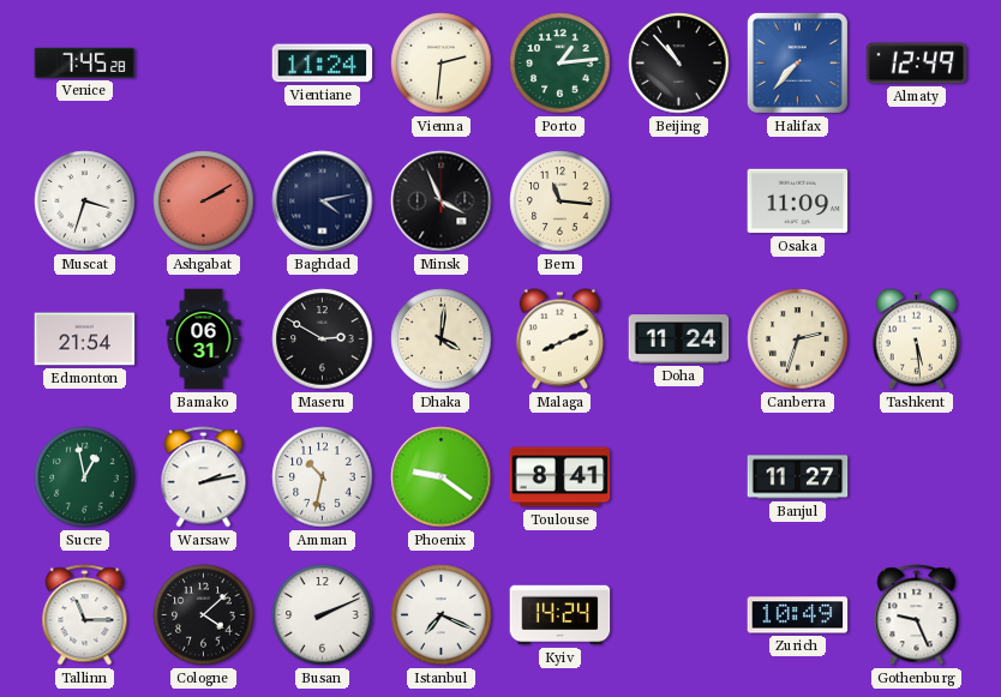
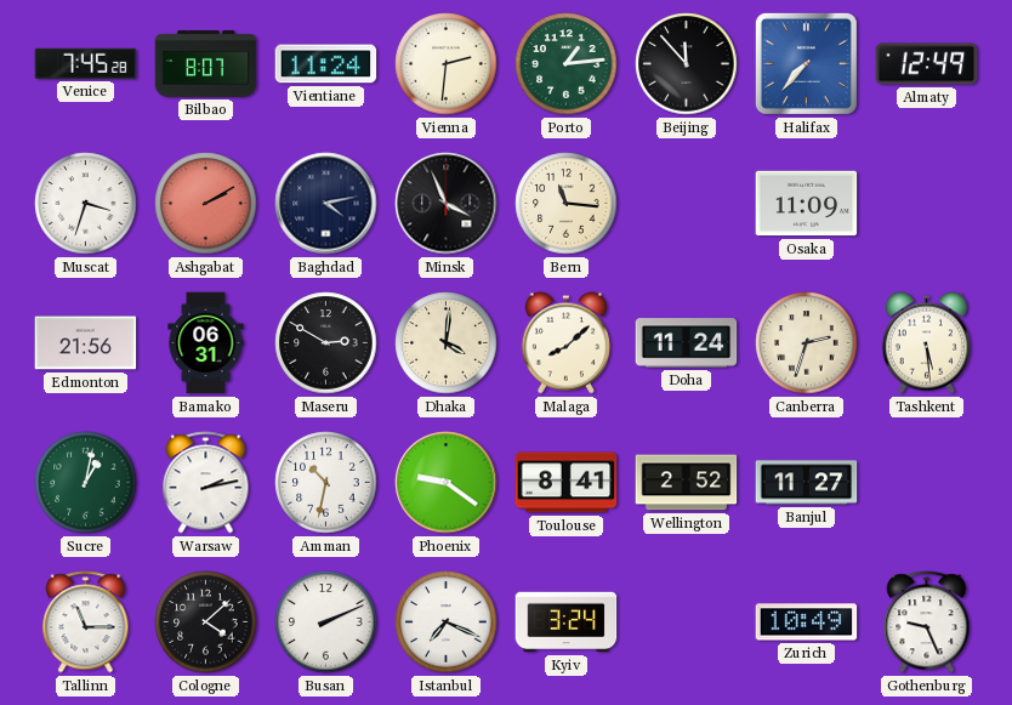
Bilbao: none -> 8:07
Beijing: 10:53 -> 11:53
Edmonton: 21:54 -> 21:56
Malaga: 8:11 -> 8:08
Sucre: 12:58 -> 1:02
Wellington: none -> 2:52
Kyiv: 14:24 -> 3:24
